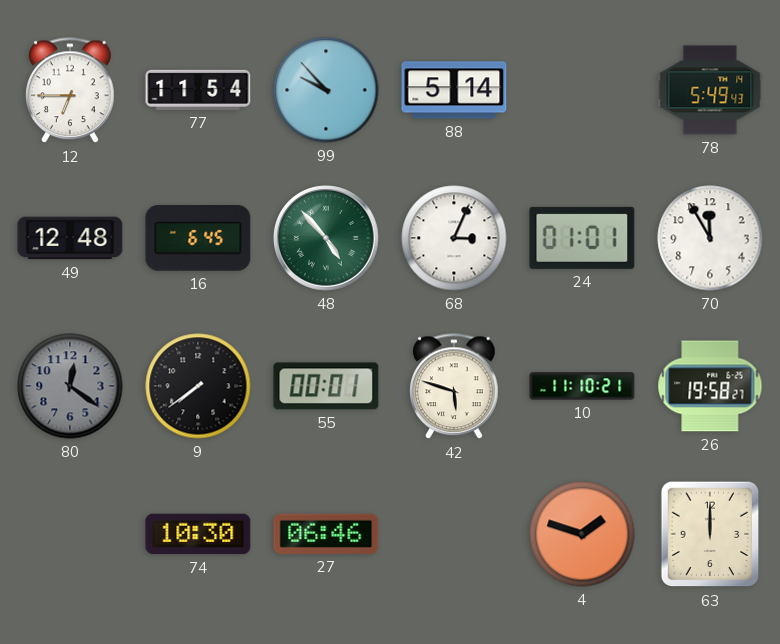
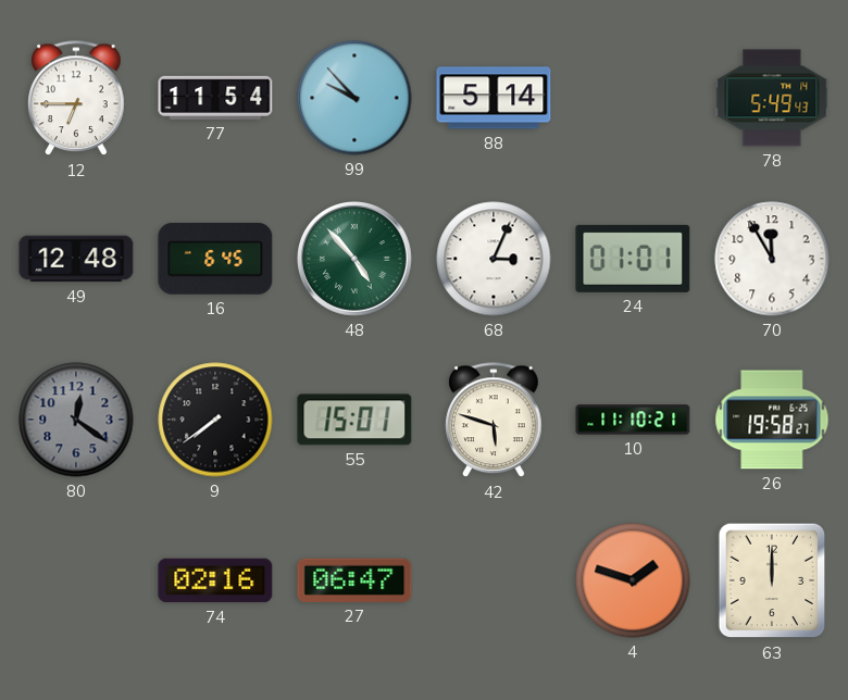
55: 00:01 -> 15:01
74: 10:30 -> 02:16
27: 06:46 -> 06:47
